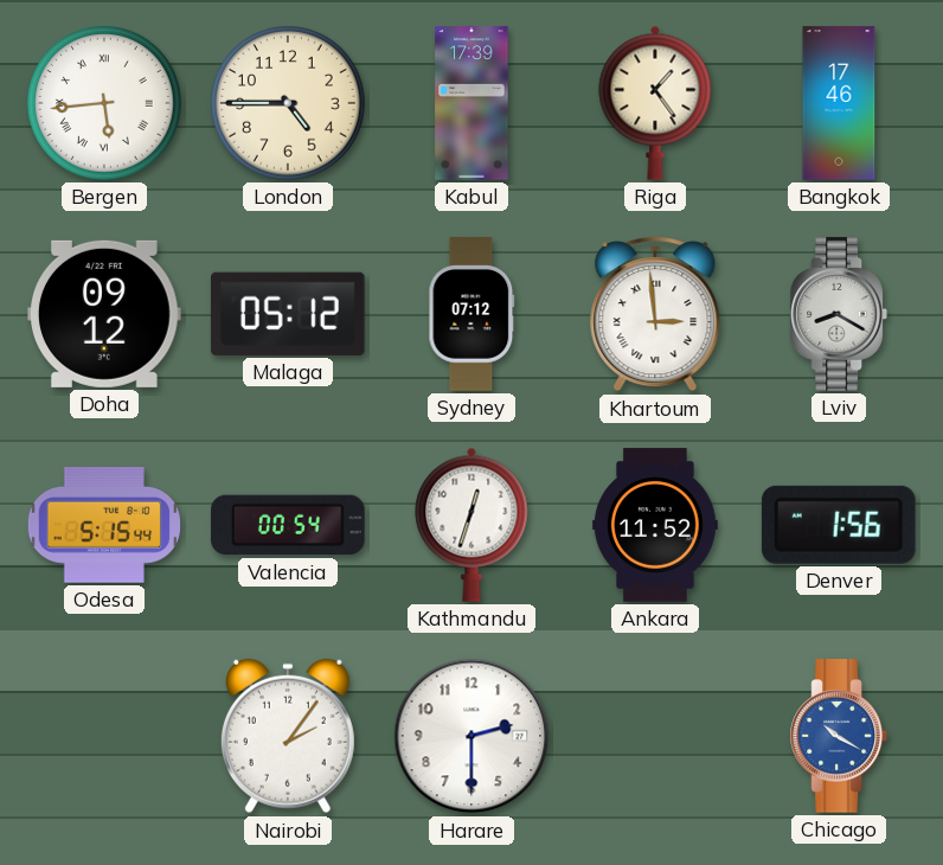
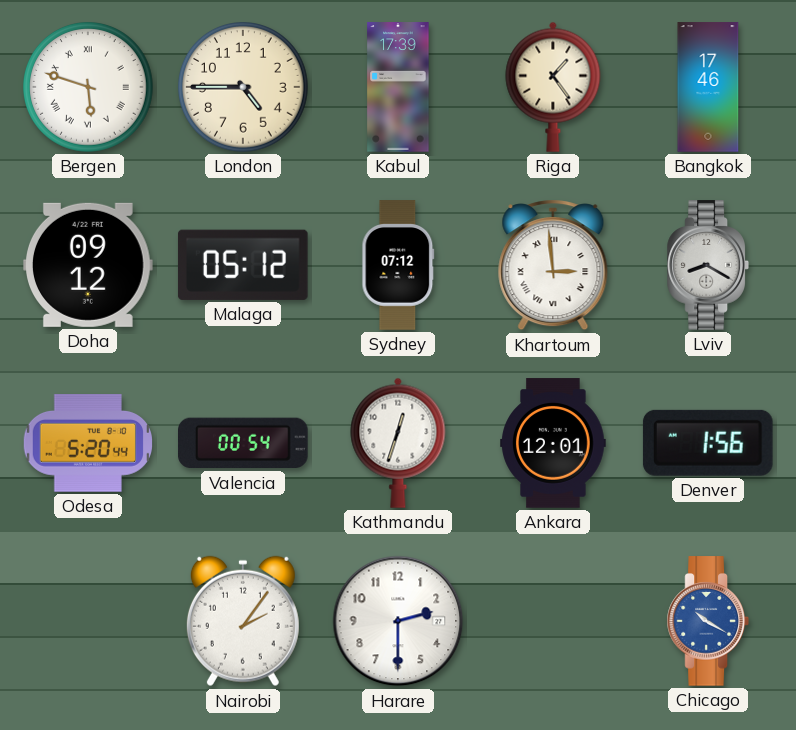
Bergen: 5:44 -> 5:48
Odesa: 5:15 -> 5:20
Ankara: 11:52 -> 12:01
